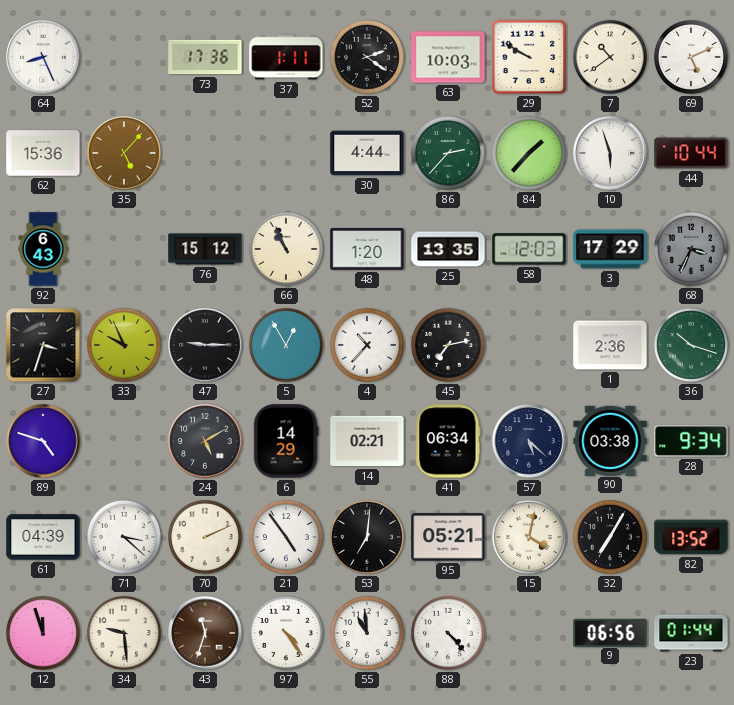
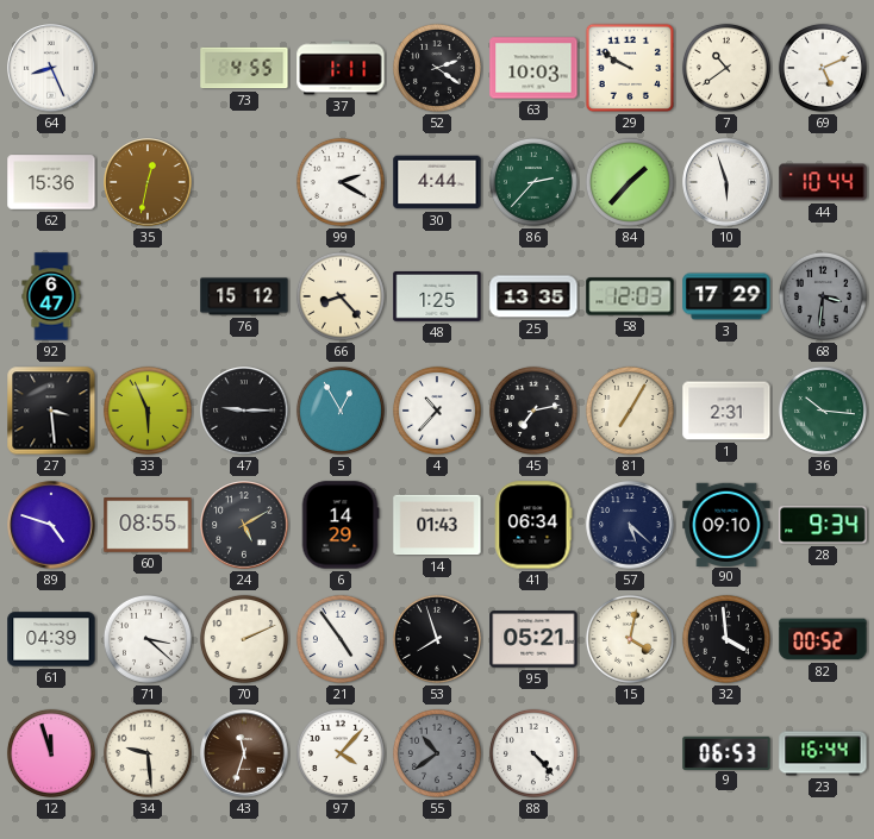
73: 17:36 -> 4:55
35: 5:07 -> 12:32
99: none -> 2:20
92: 6:43 -> 6:47
66: 10:56 -> 8:23
48: 1:20 -> 1:25
68: 3:34 -> 3:31
27: 3:33 -> 3:29
33: 9:56 -> 5:56
81: none -> 7:05
1: 2:36 -> 2:31
36: 10:18 -> 10:16
60: none -> 08:55
14: 02:21 -> 01:43
90: 03:38 -> 09:10
53: 7:01 -> 7:57
32: 7:05 -> 3:59
82: 13:52 -> 00:52
97: 4:24 -> 4:07
55: 10:59 -> 10:39
55 dial: white -> grey
9: 06:56 -> 06:53
23: 01:44 -> 16:44
